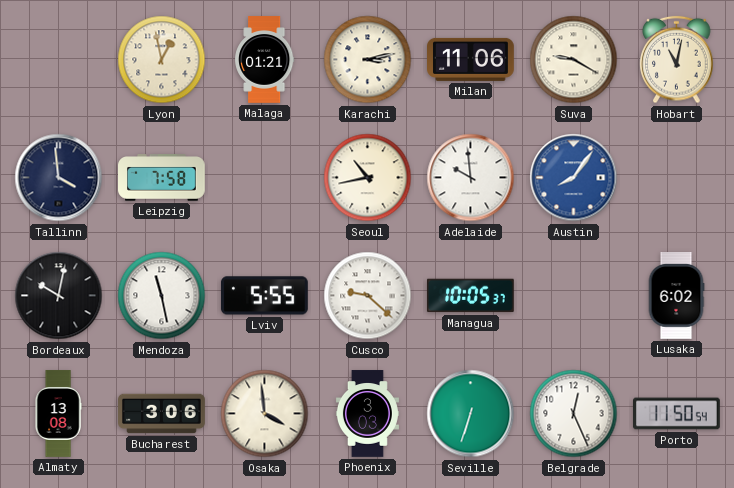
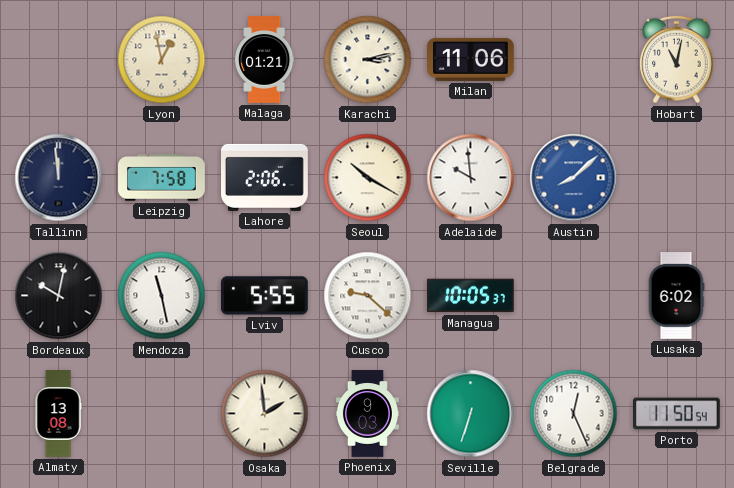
Suva: 9:20 -> none
Tallinn: 3:59 -> 11:59
Lahore: none -> 2:06
Seoul: 10:43 -> 10:20
Austin: 8:06 -> 8:08
Bucharest: 3:06 -> none
Osaka: 3:59 -> 1:59
Phoenix: 3:03 -> 9:03
